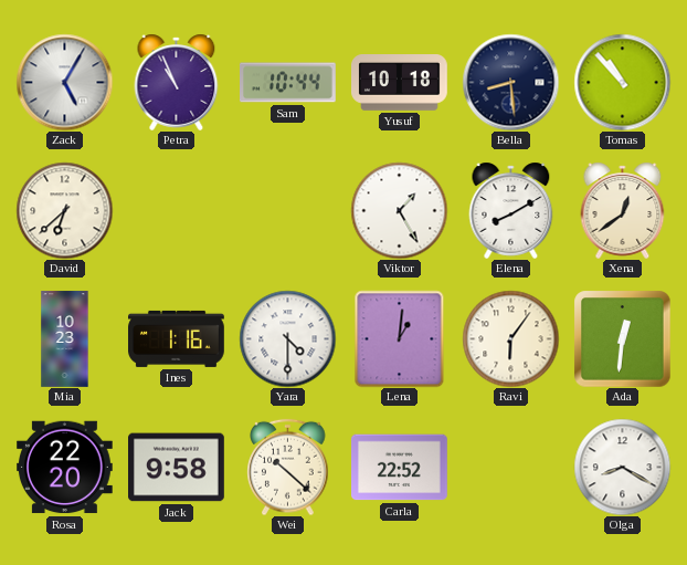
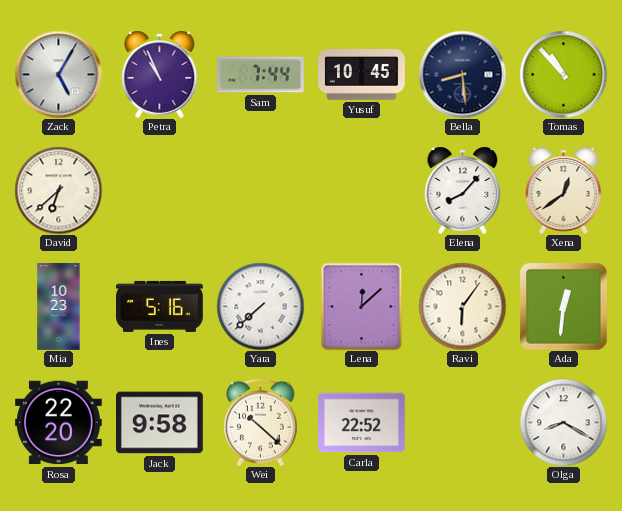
Sam: 10:44 -> 7:44
Yusuf: 10:18 -> 10:45
Viktor: 1:25 -> none
Elena: 8:10 -> 8:07
Ines: 1:16 -> 5:16
Yara: 4:30 -> 7:38
Lena: 1:01 -> 12:08
